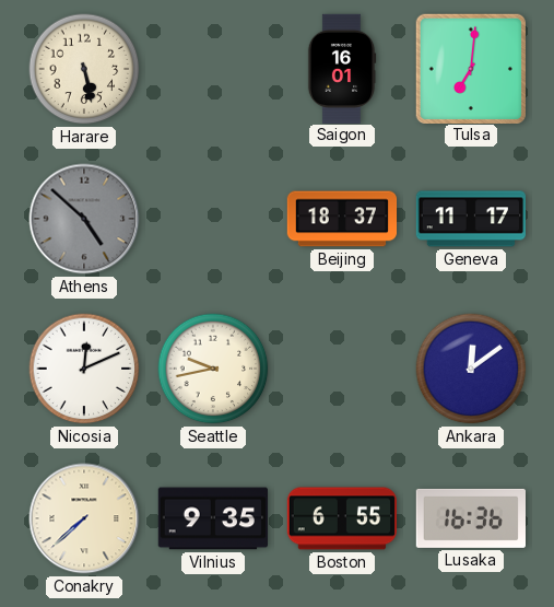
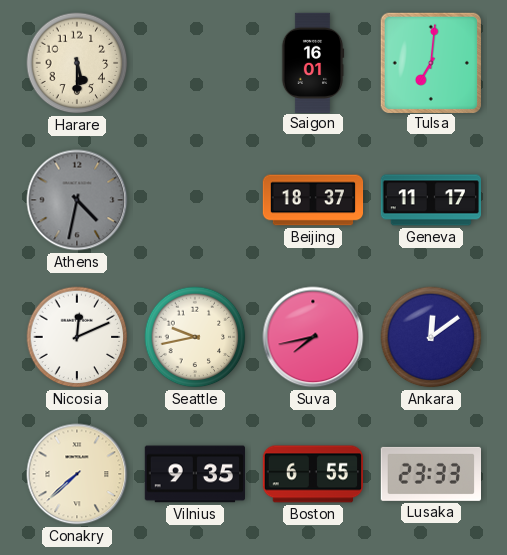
Harare: 5:28 -> 5:30
Athens: 4:52 -> 4:32
Suva: none -> 7:43
Lusaka: 16:36 -> 23:33
